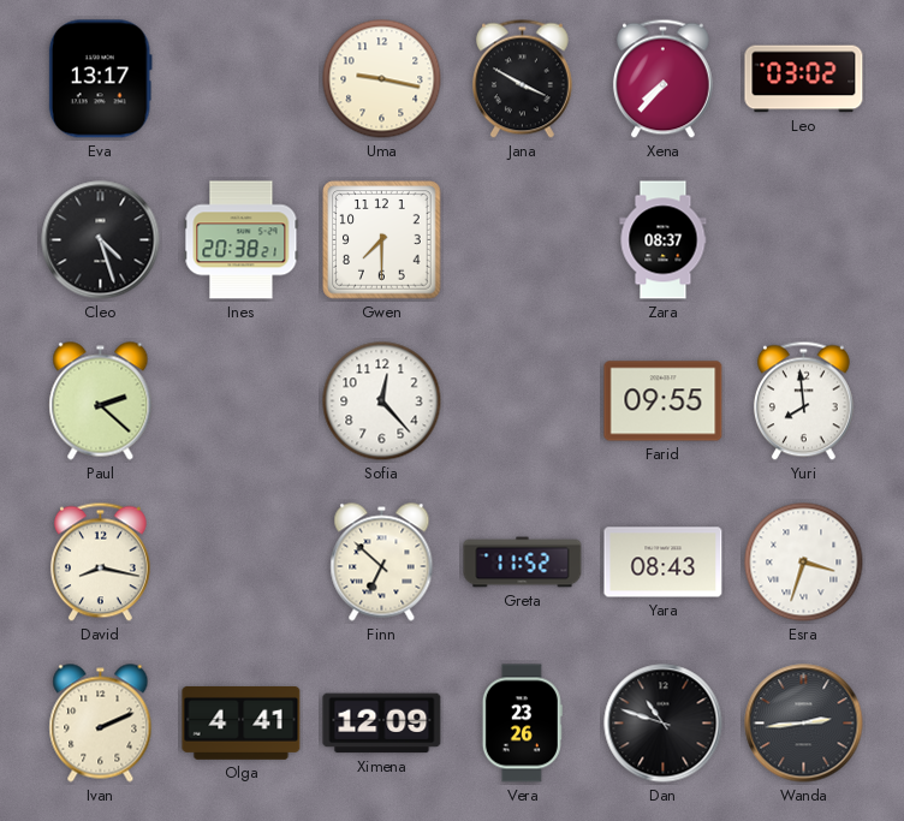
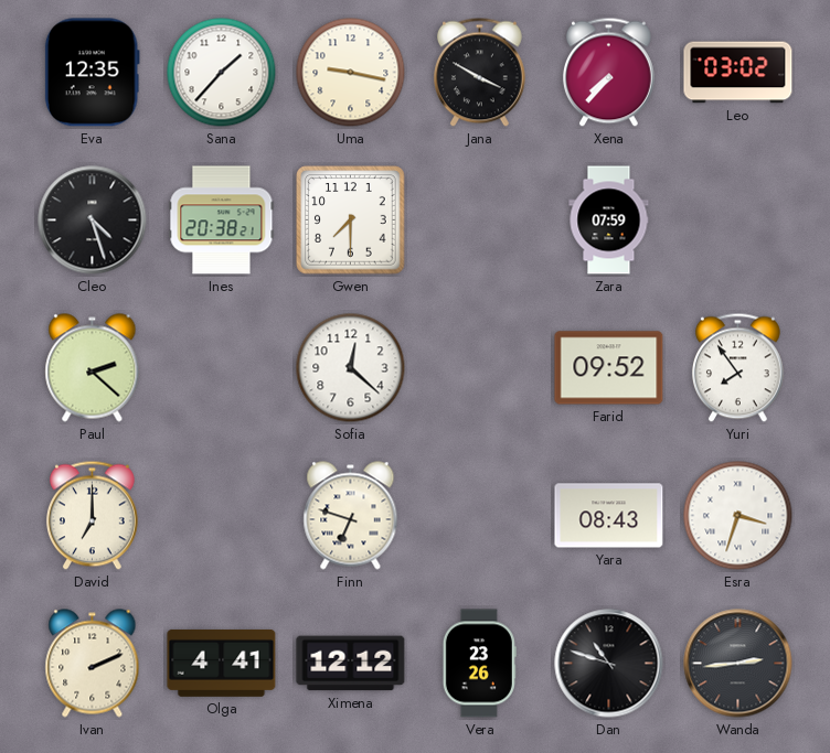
Eva: 13:17 -> 12:35
Sana: none -> 1:37
Zara: 08:37 -> 07:59
Sofia: 12:23 -> 12:22
Farid: 09:55 -> 09:52
Yuri: 7:59 -> 7:54
David: 8:17 -> 7:00
Finn: 6:52 -> 6:48
Greta: 11:52 -> none
Ximena: 12:09 -> 12:12
